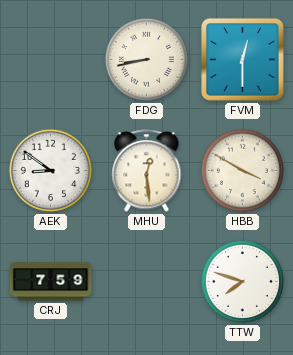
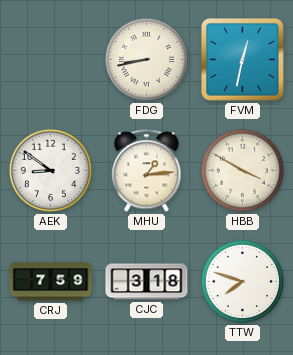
FVM: 12:30 -> 12:32
MHU: 12:29 -> 1:14
CJC: none -> 3:18
